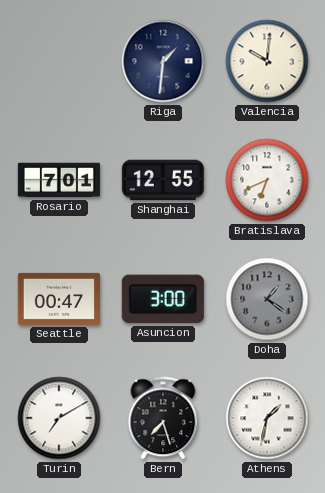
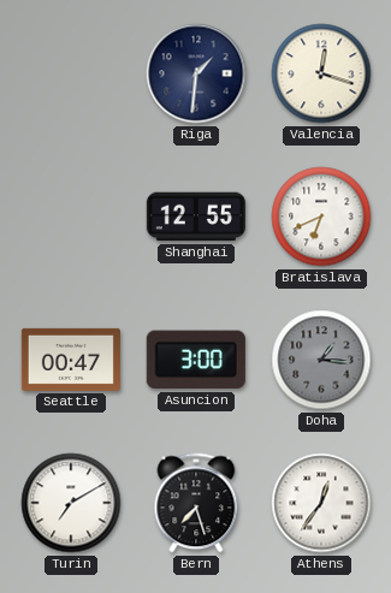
Valencia: 10:01 -> 12:18
Rosario: 7:01 -> none
Doha: 1:21 -> 1:16
Athens: 1:32 -> 12:36
